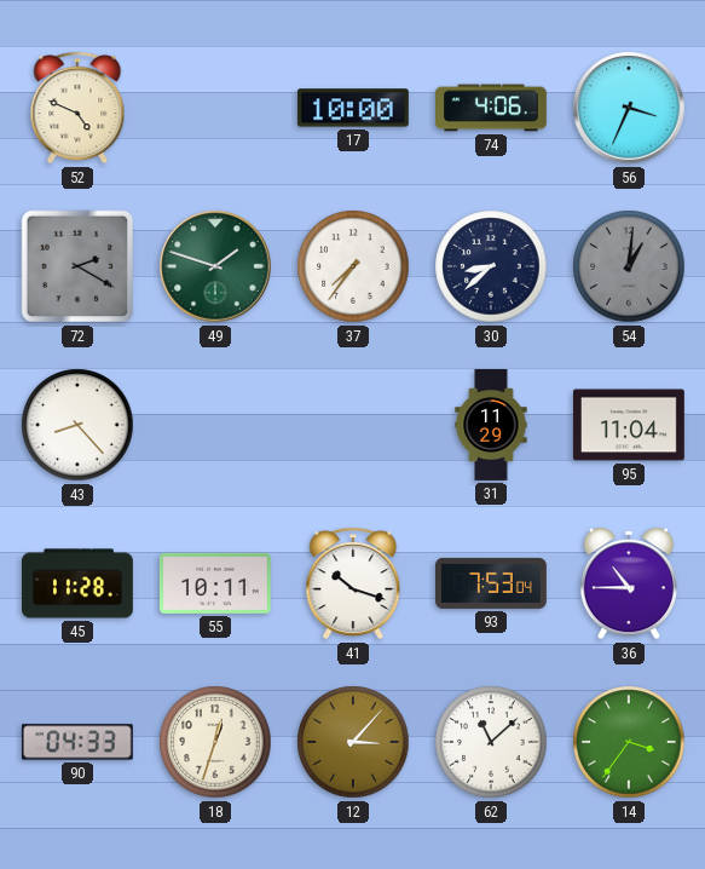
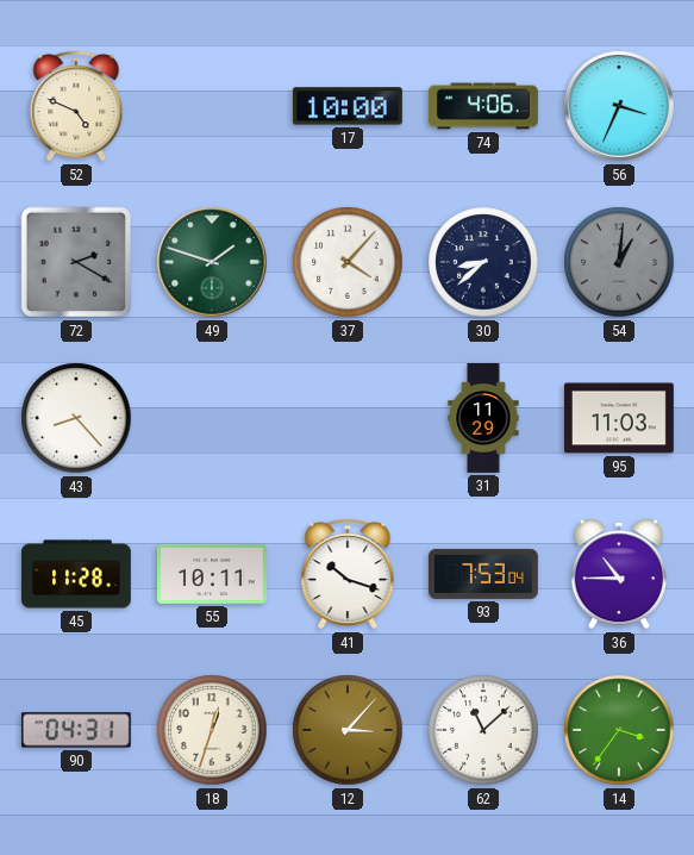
37: 7:36 -> 4:07
95: 11:04 -> 11:03
90: 04:33 -> 04:31
